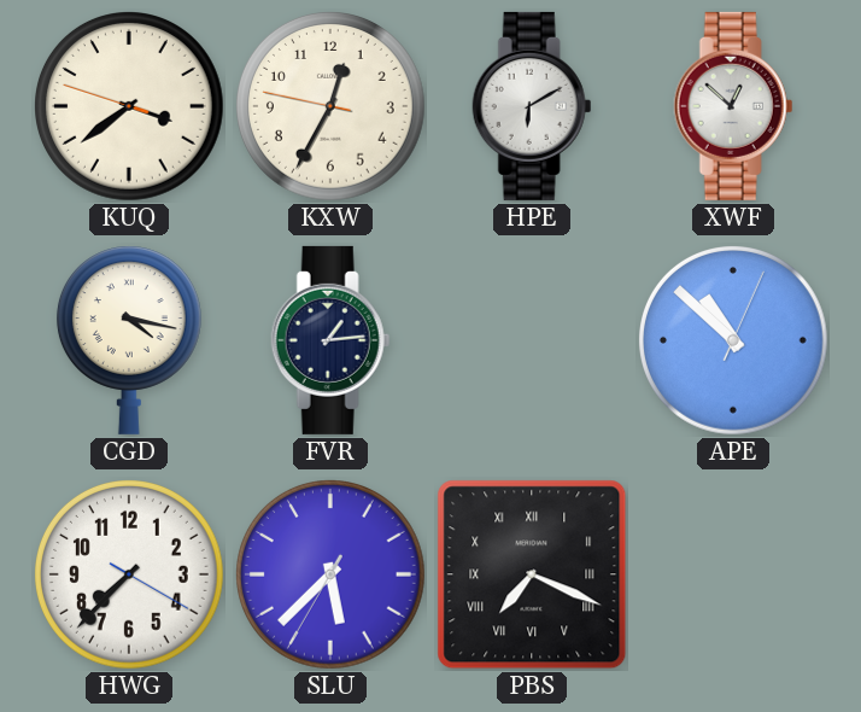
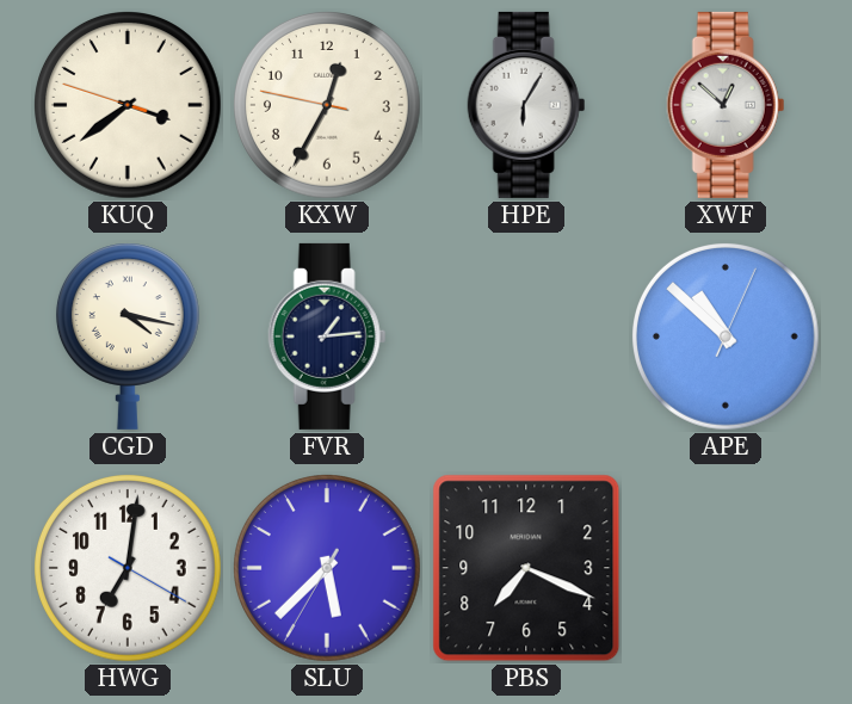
HPE: 6:10 -> 6:05
HWG: 7:37 -> 7:01
PBS numerals: Roman -> Arabic
